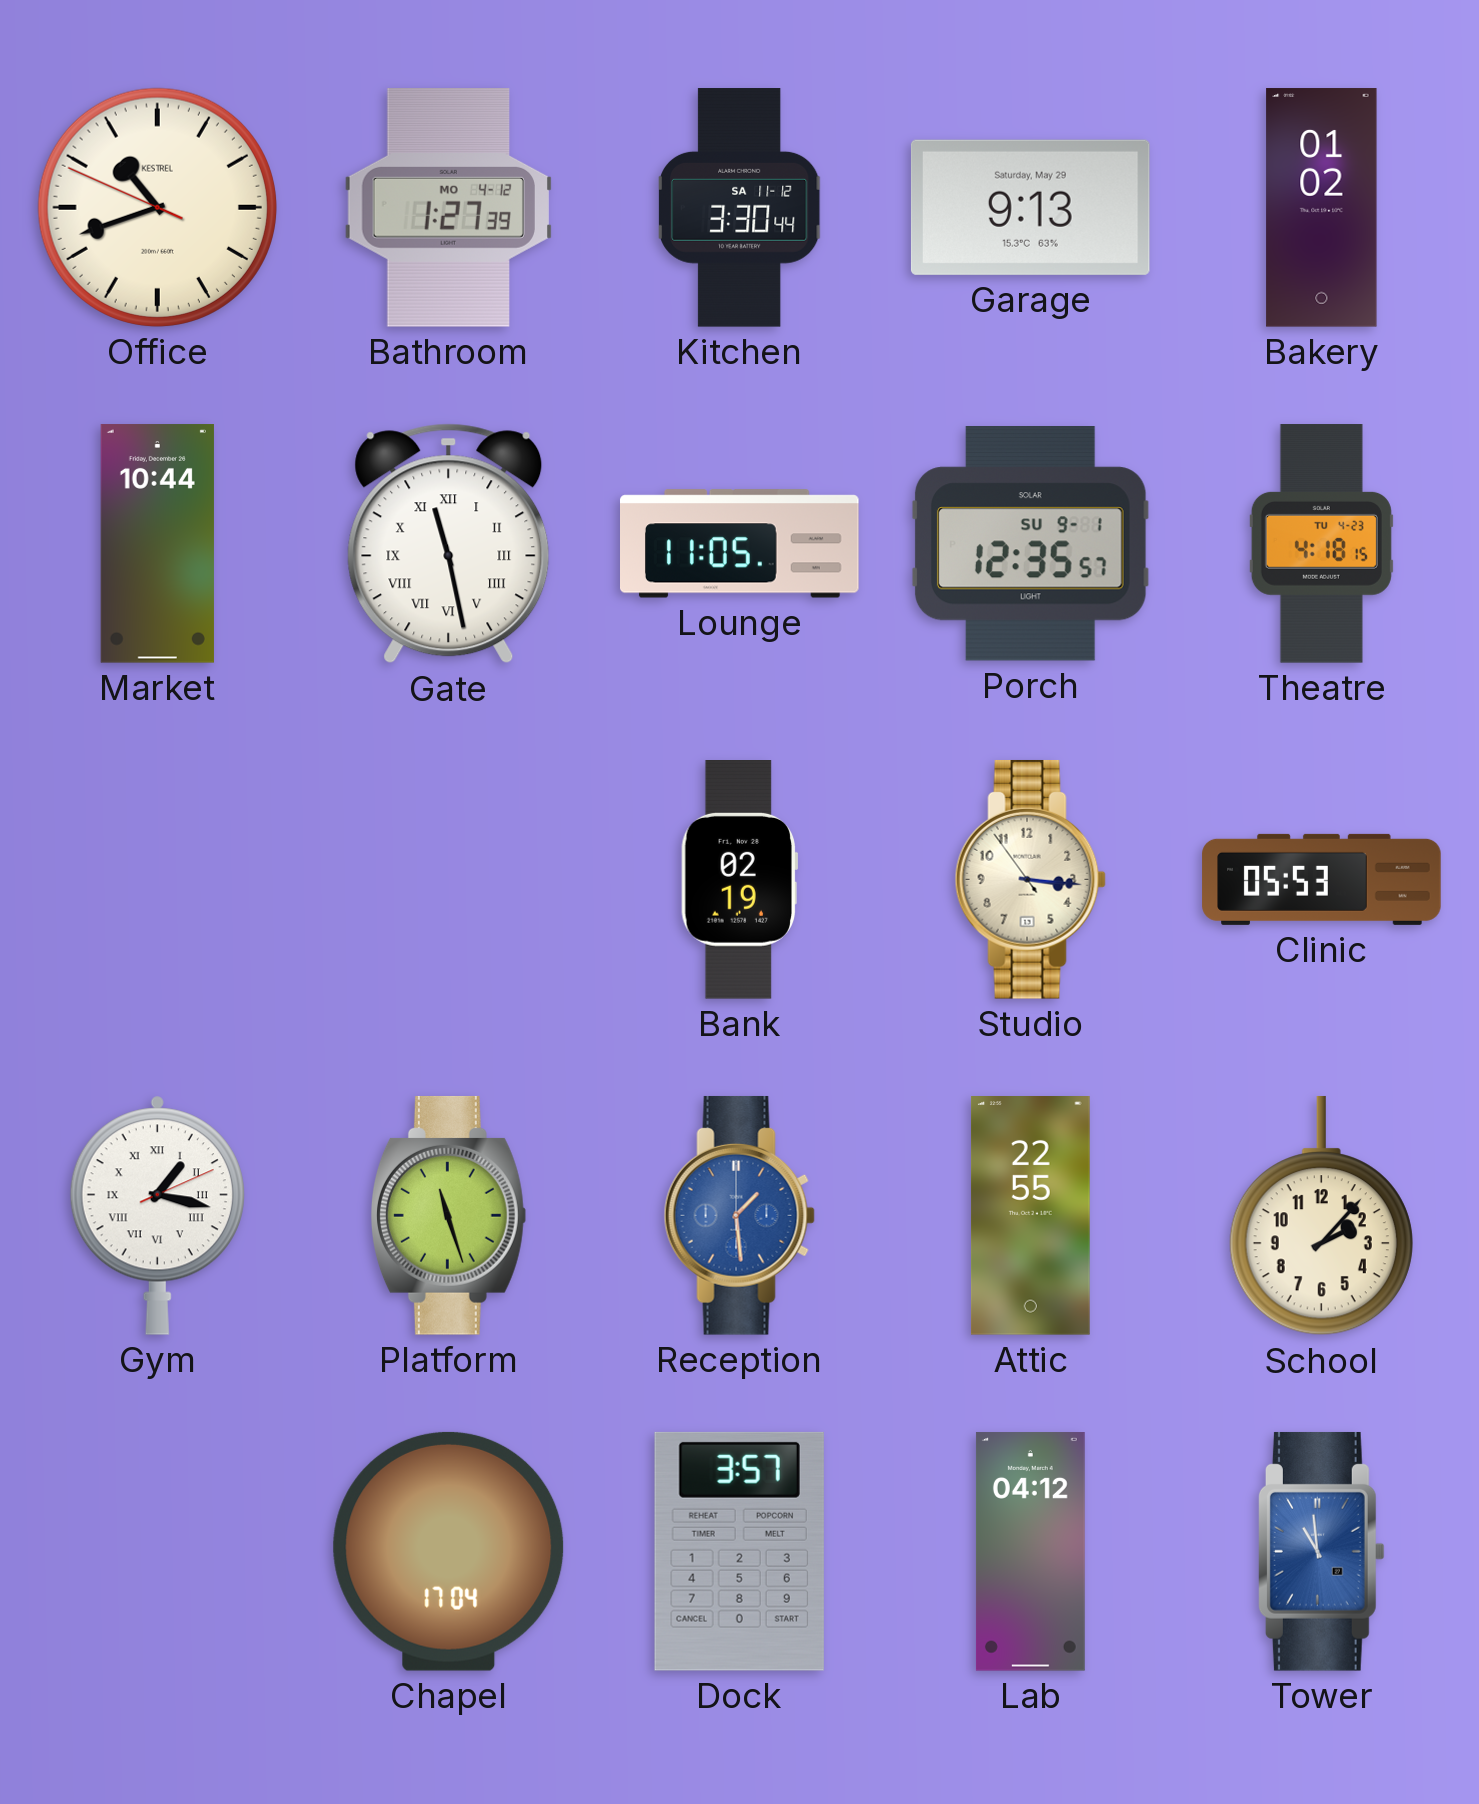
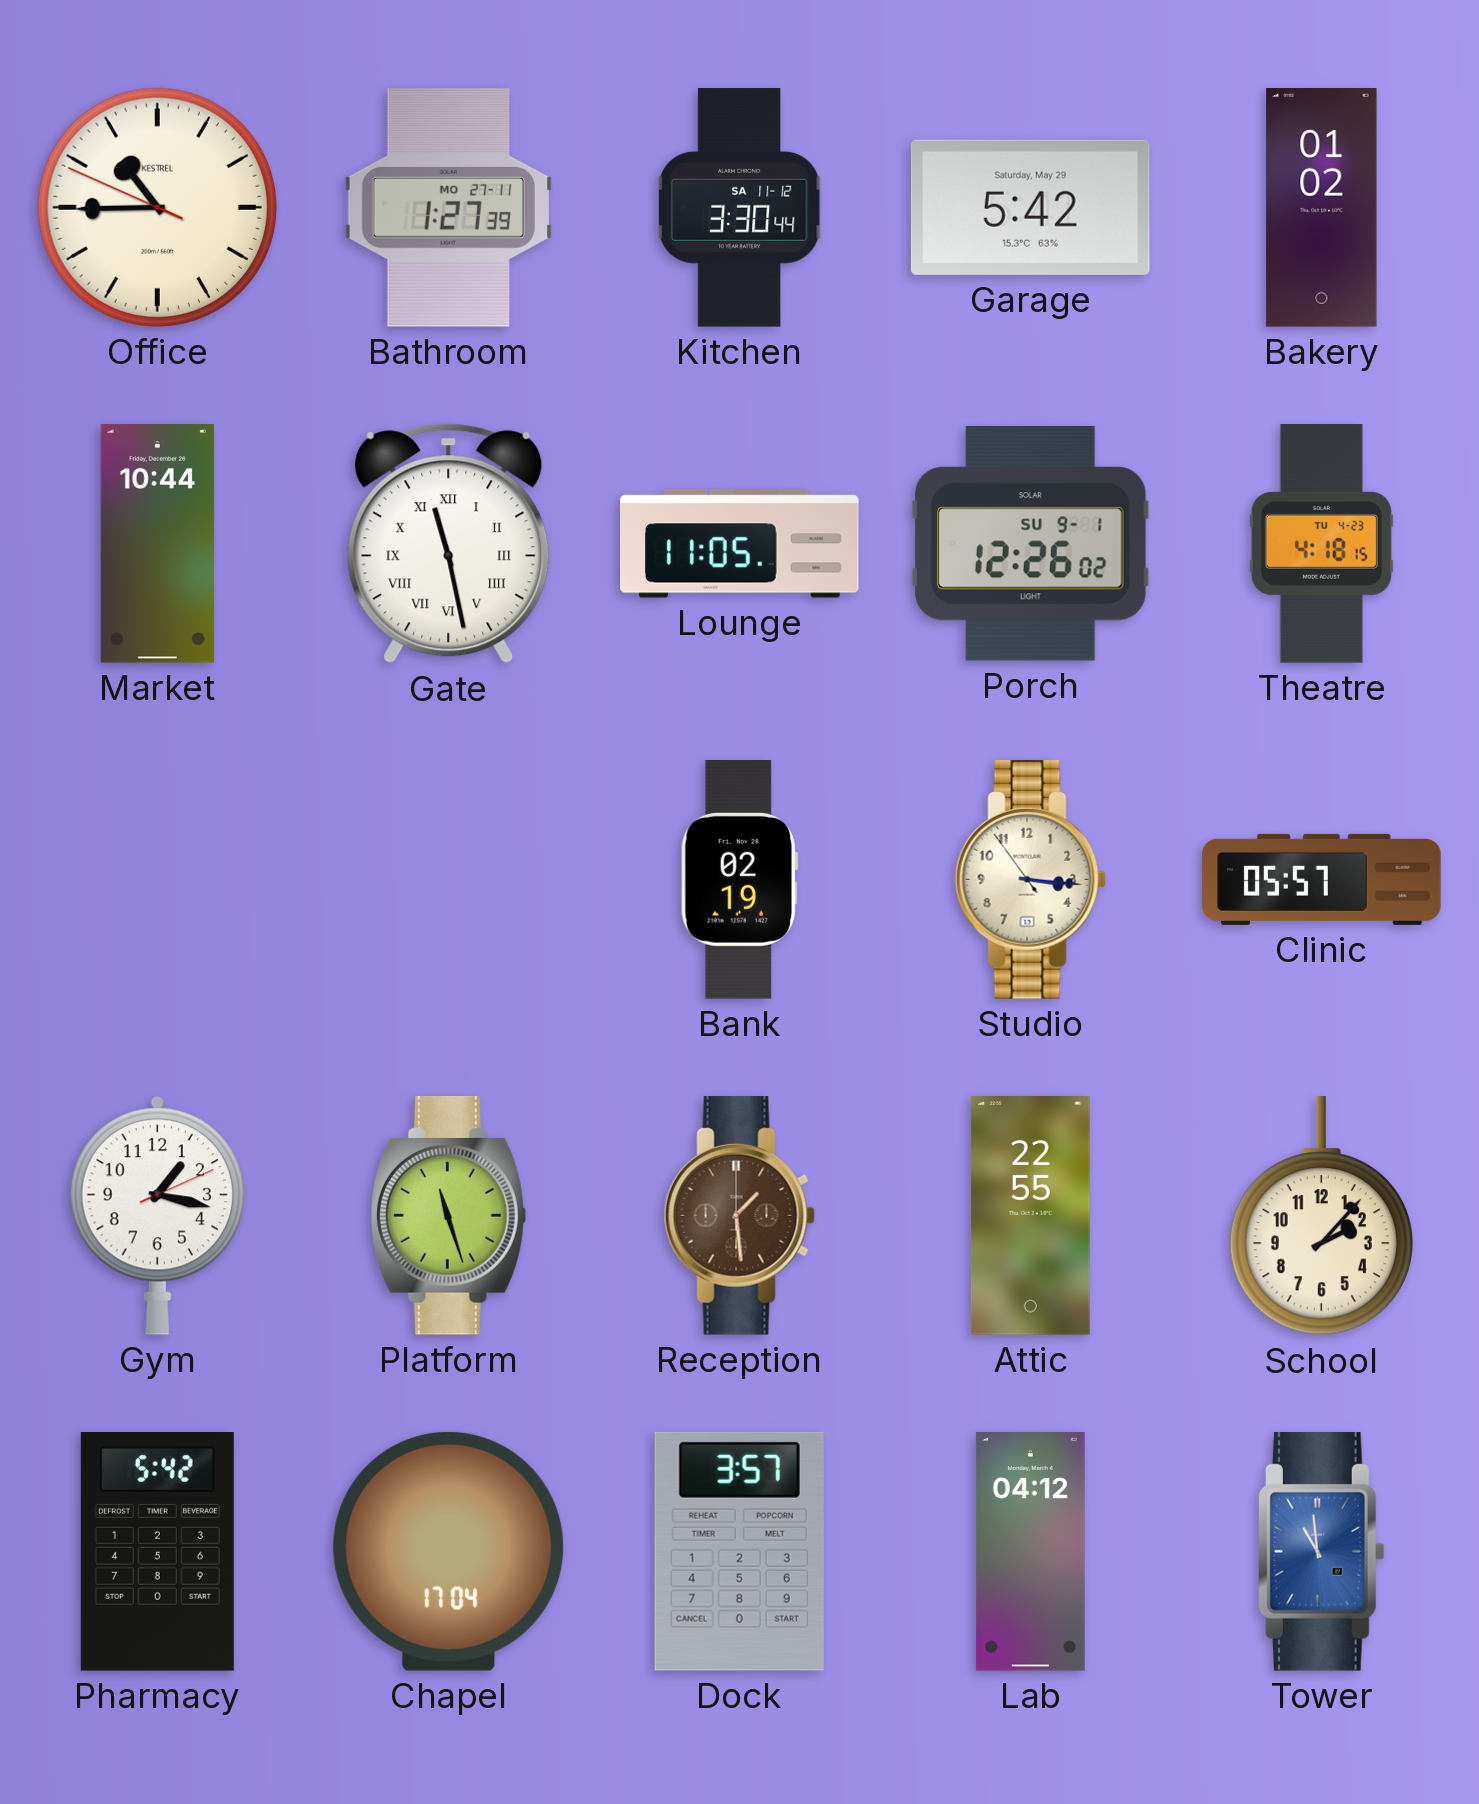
Office: 10:41 -> 10:44
Bathroom date: MO 4-12 -> MO 27-11
Garage: 9:13 -> 5:42
Porch: 12:35 -> 12:26
Clinic: 05:53 -> 05:57
Gym numerals: Roman -> Arabic
Reception dial: blue -> brown
Pharmacy: none -> 5:42
